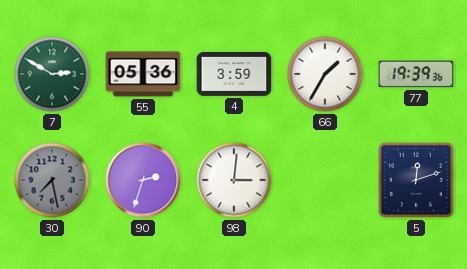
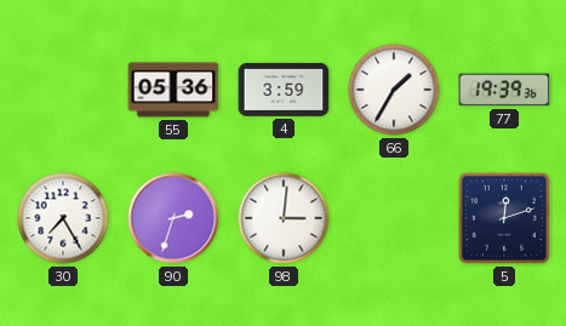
7: 2:50 -> none
30: 7:28 -> 7:25
30 dial: grey -> white
